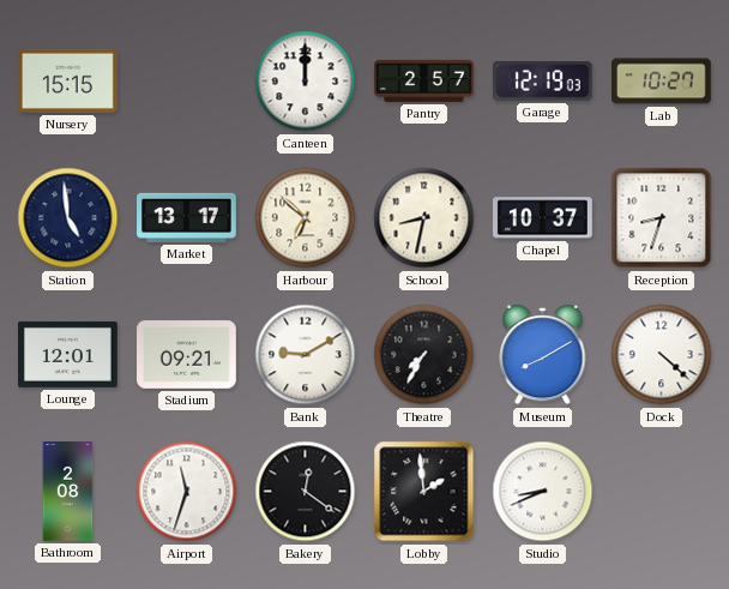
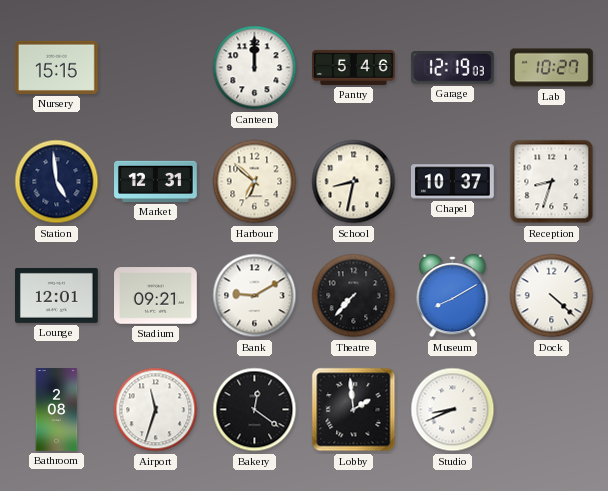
Pantry: 2:57 -> 5:46
Market: 13:17 -> 12:31
Theatre: 7:35 -> 7:37
